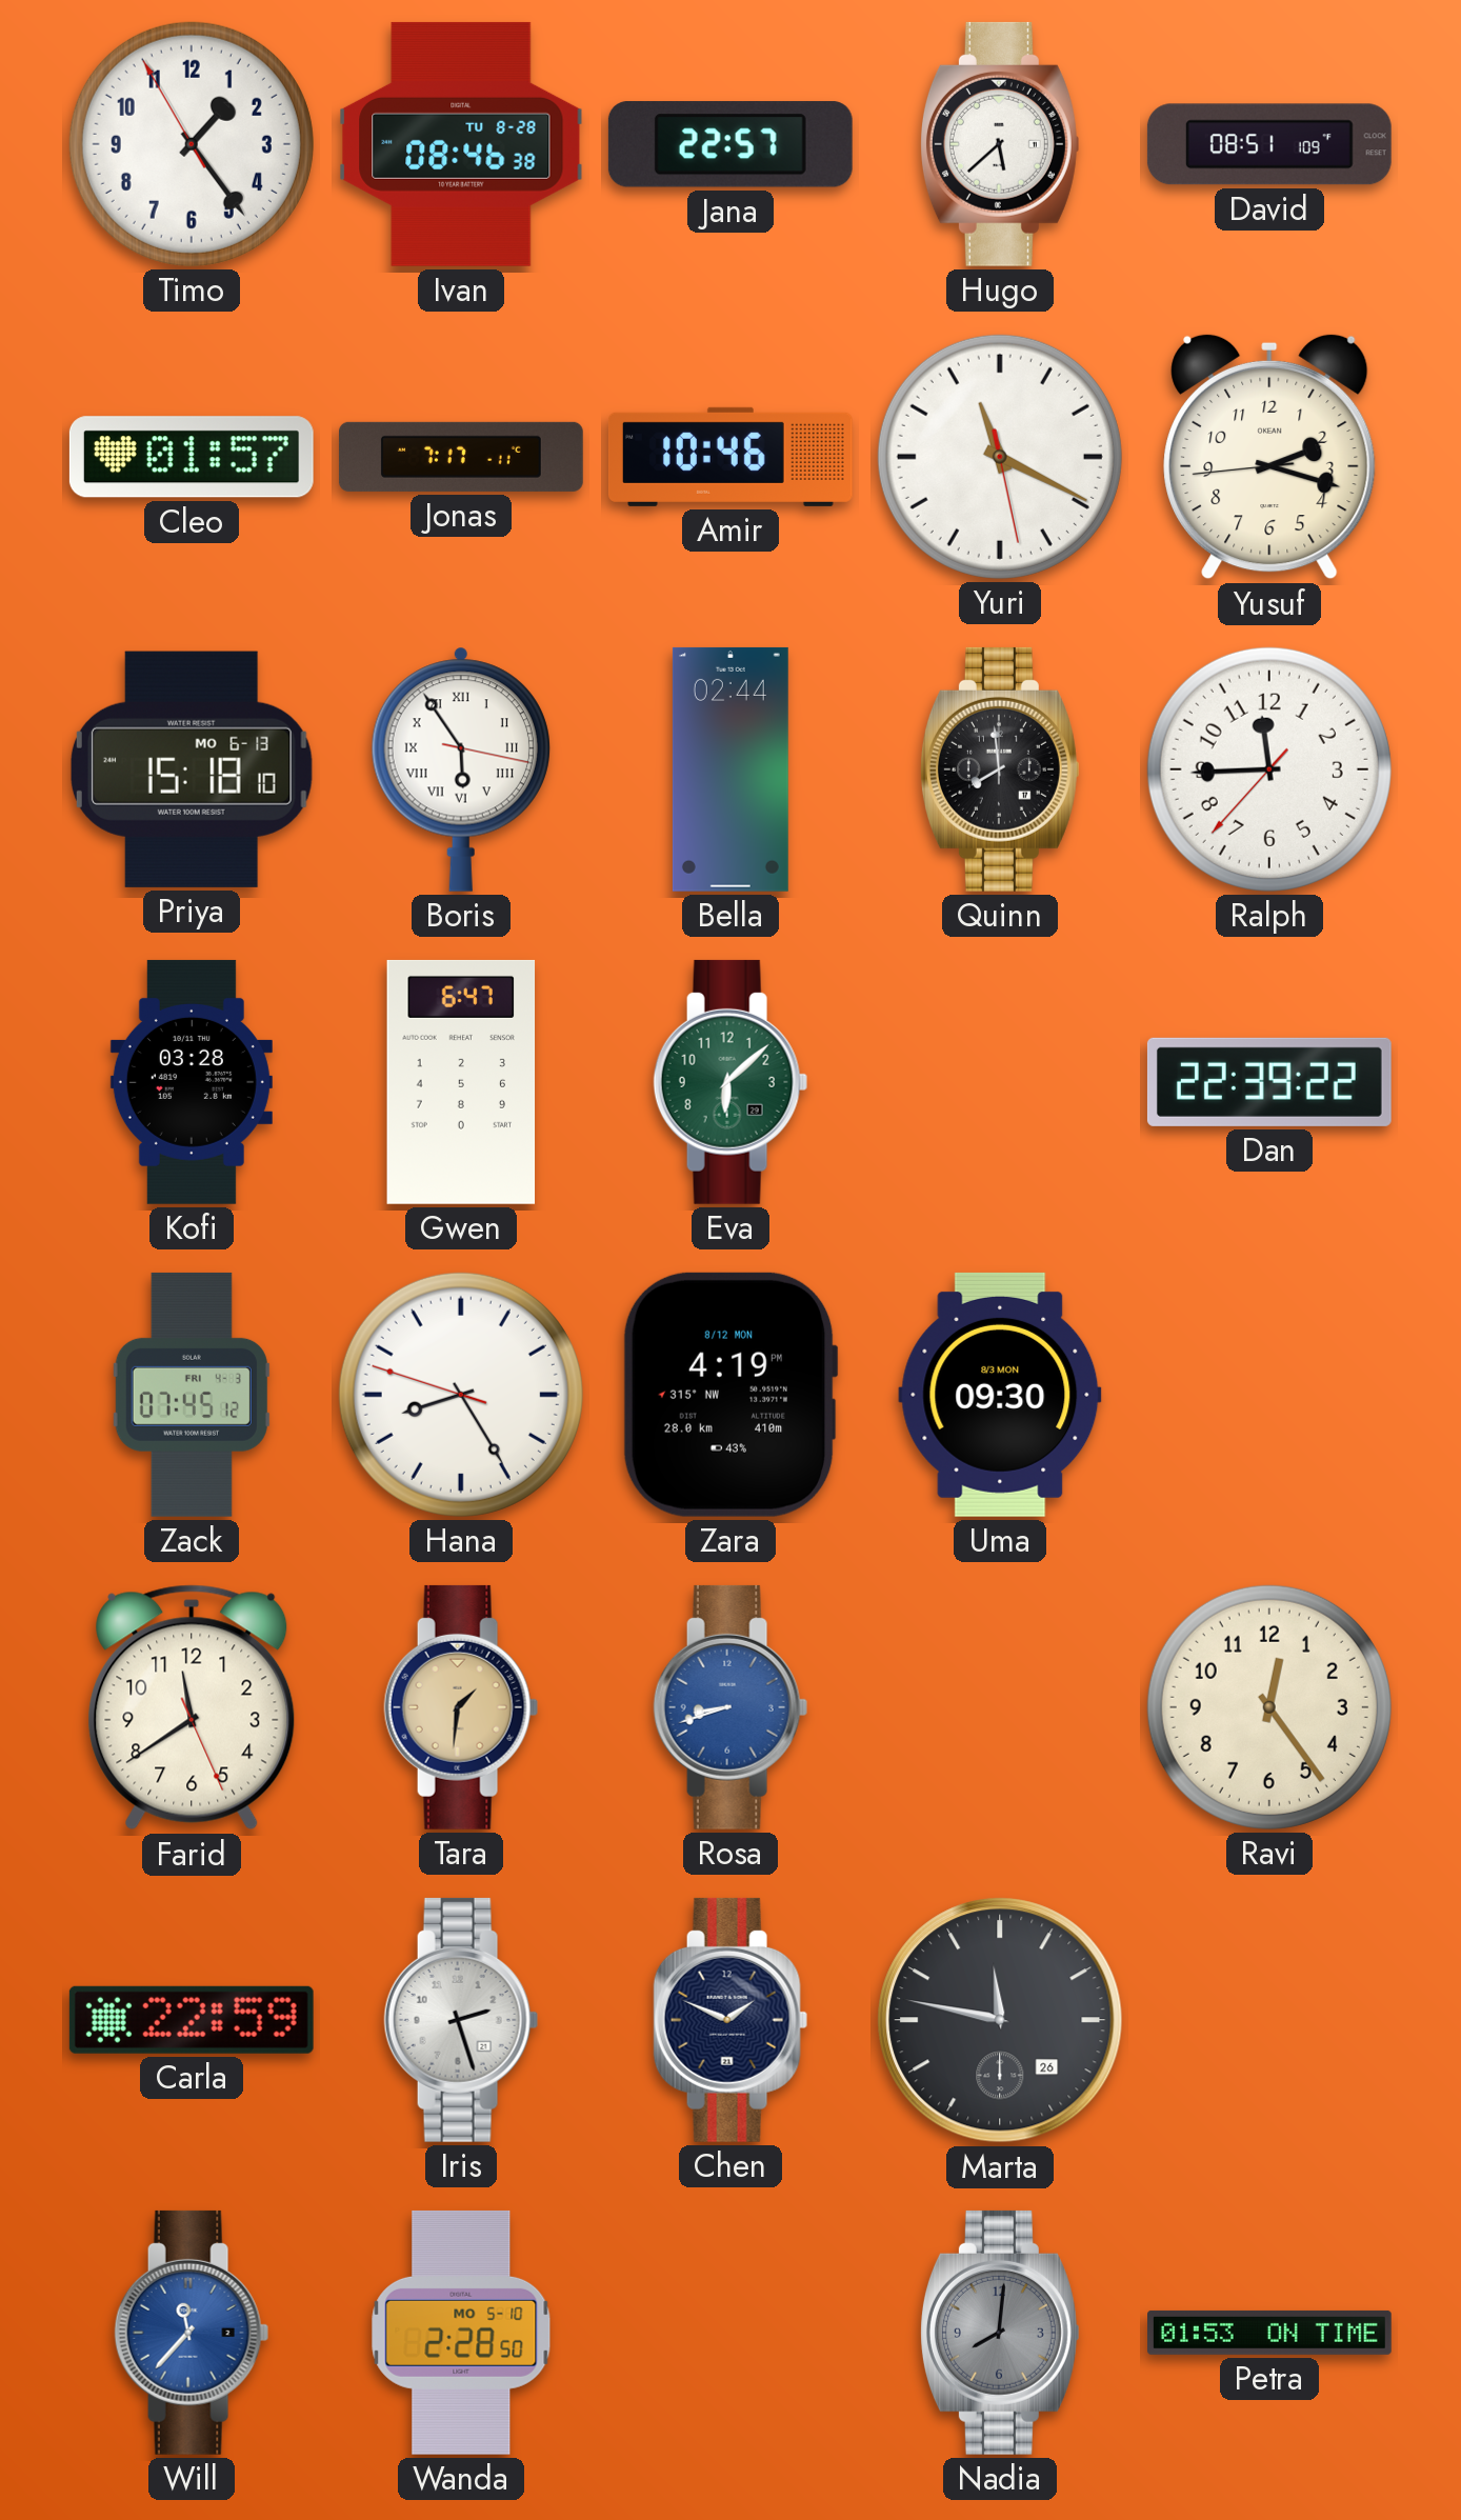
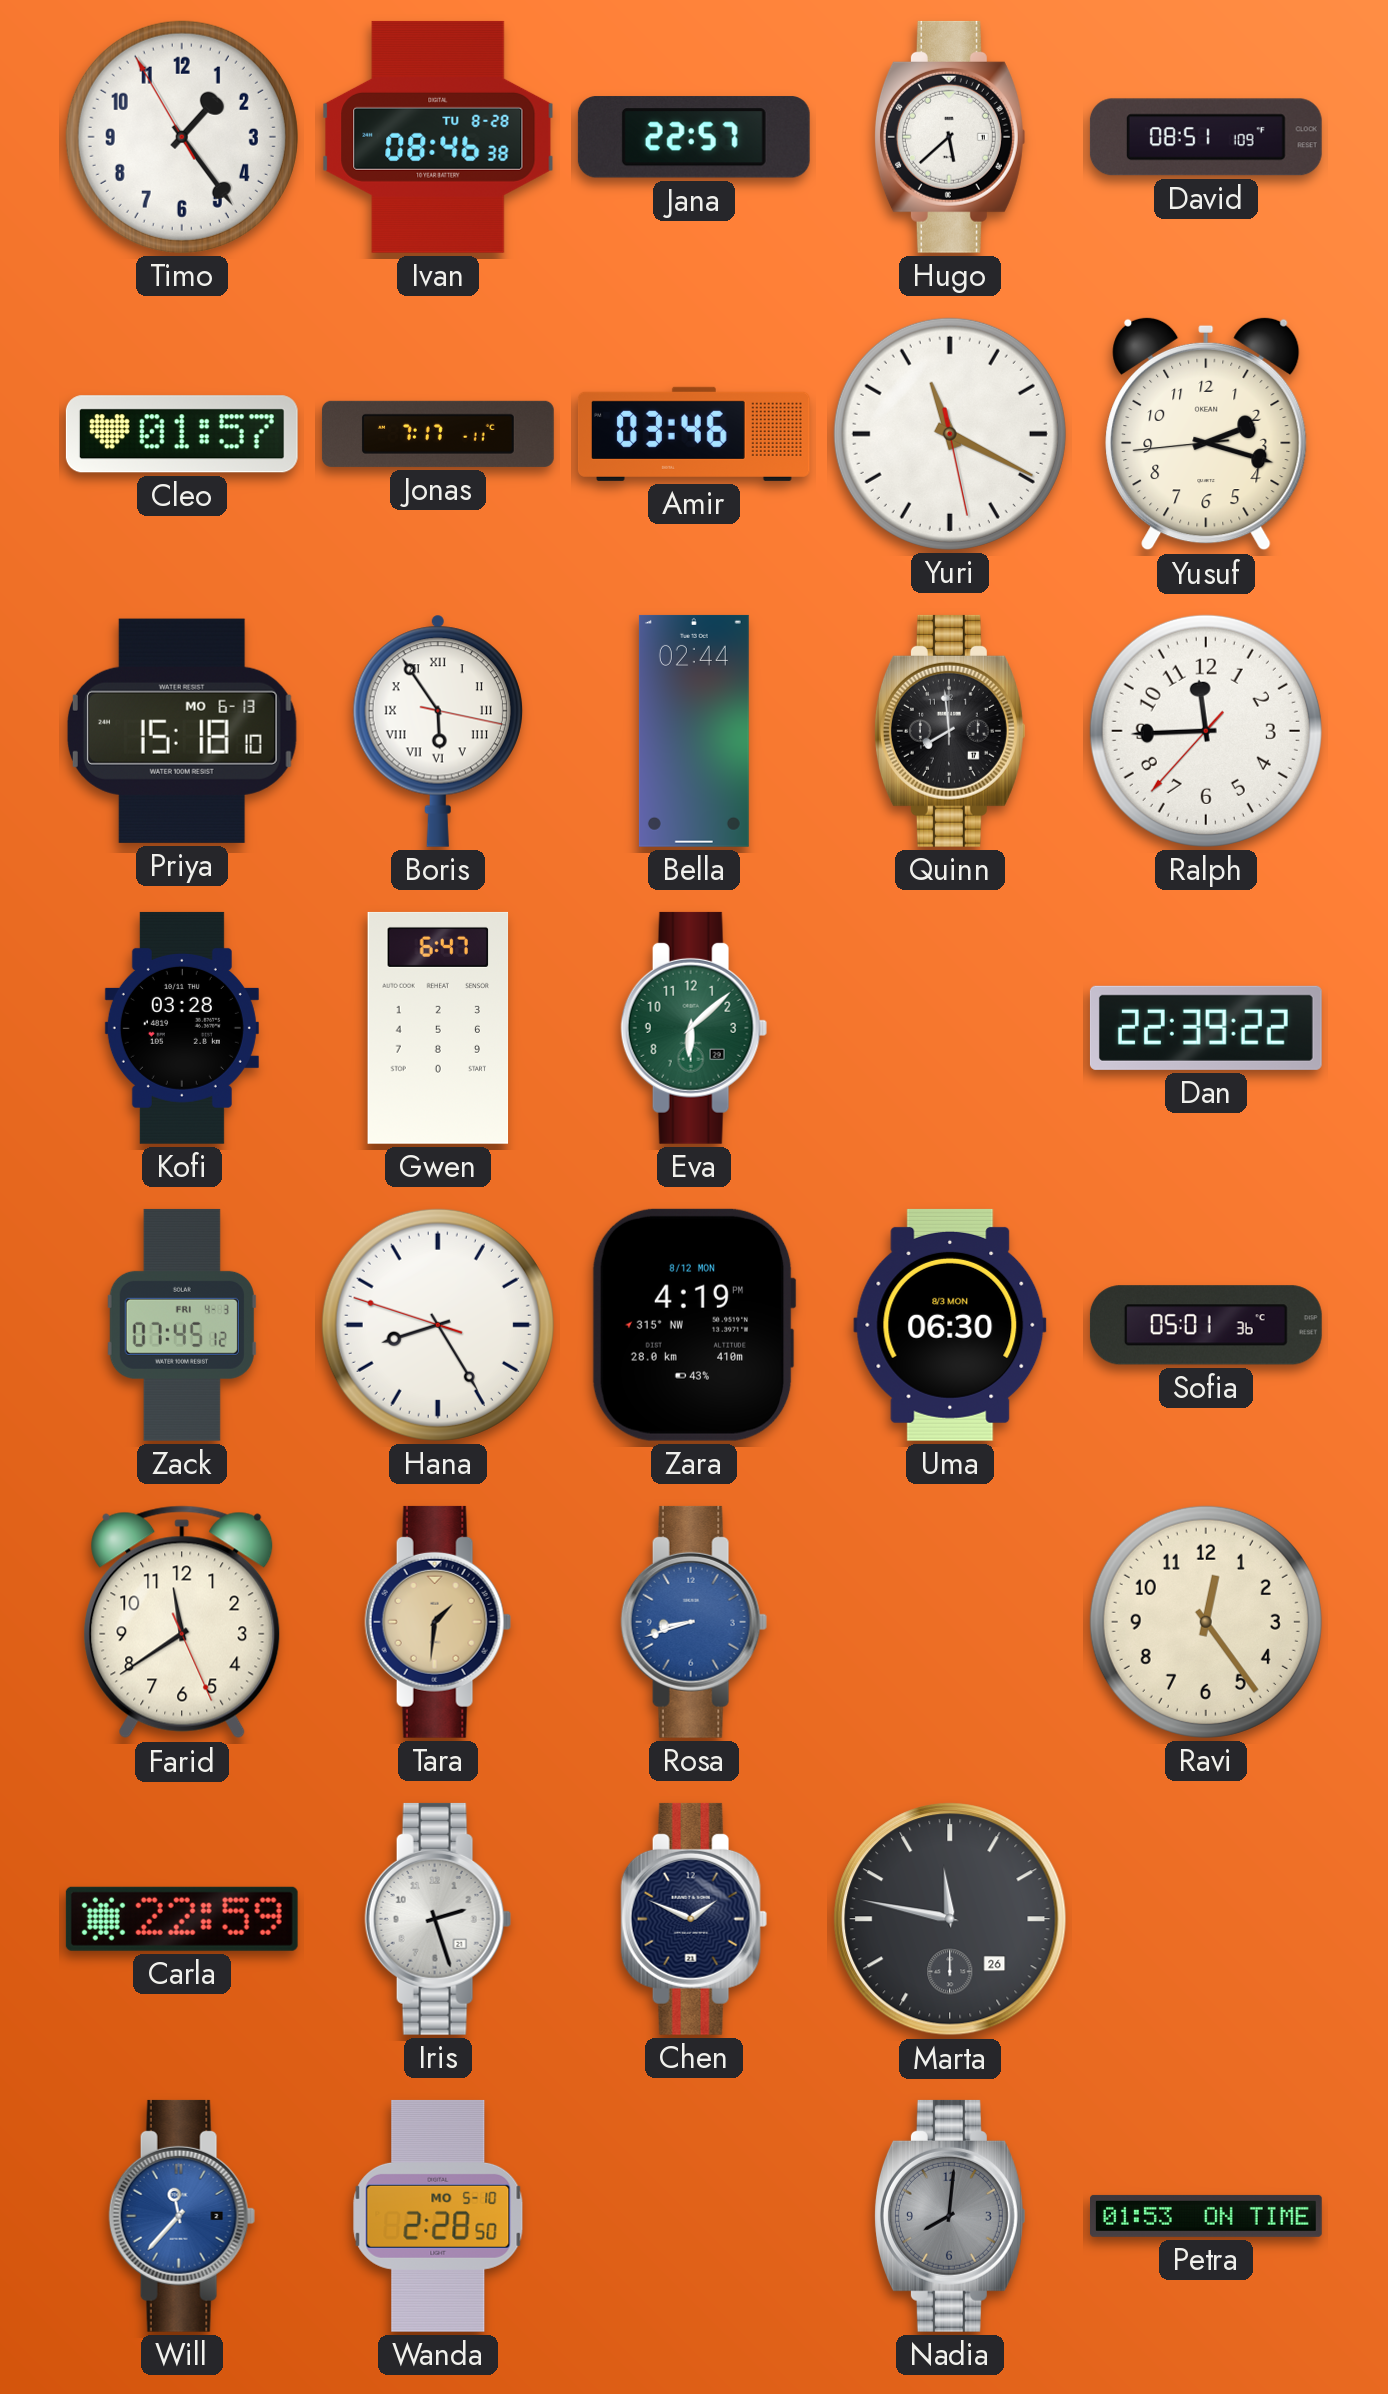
Amir: 10:46 -> 03:46
Uma: 09:30 -> 06:30
Sofia: none -> 05:01
